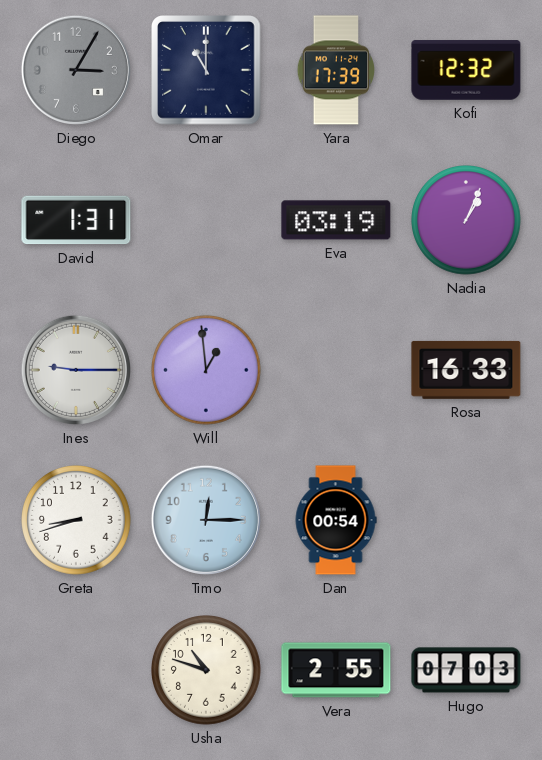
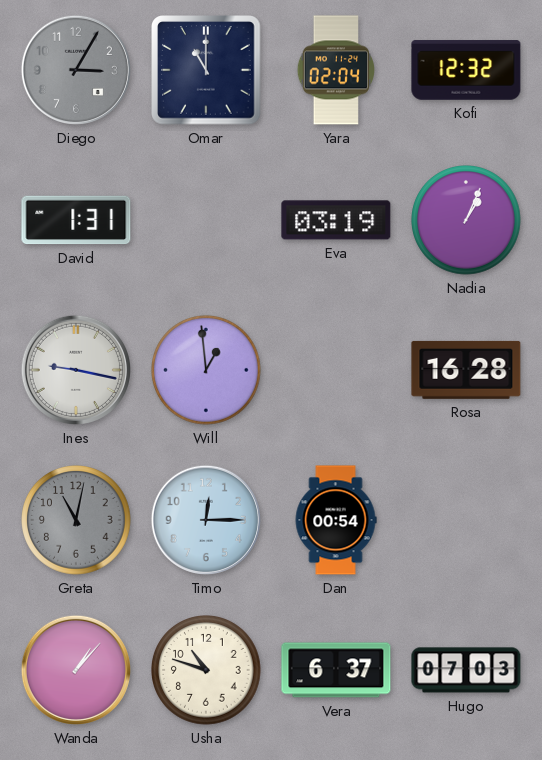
Yara: 17:39 -> 02:04
Ines: 9:15 -> 9:17
Rosa: 16:33 -> 16:28
Greta: 8:42 -> 11:02
Greta dial: white -> grey
Wanda: none -> 1:07
Vera: 2:55 -> 6:37
